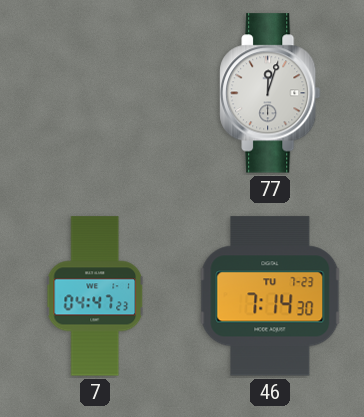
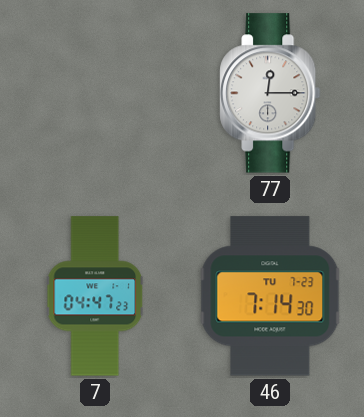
77: 12:03 -> 12:15
